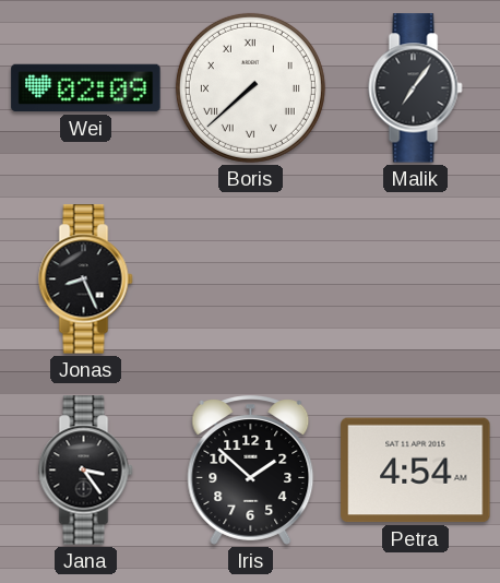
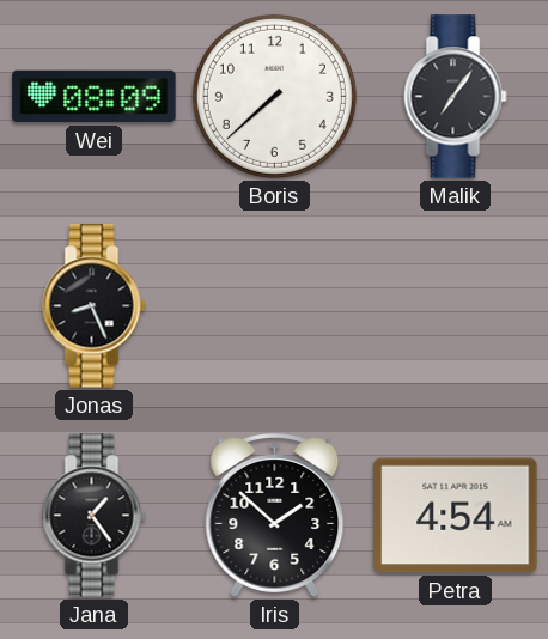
Wei: 02:09 -> 08:09
Boris numerals: Roman -> Arabic
Jana: 3:24 -> 1:24
